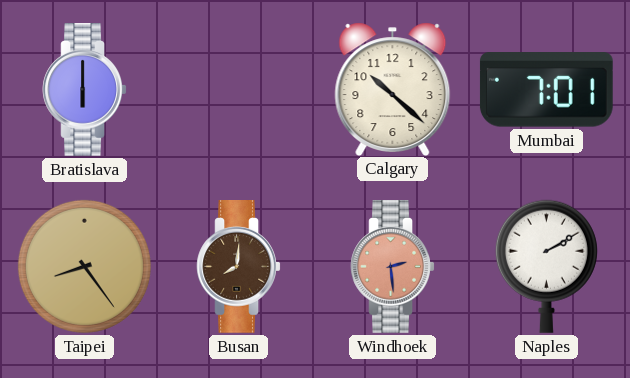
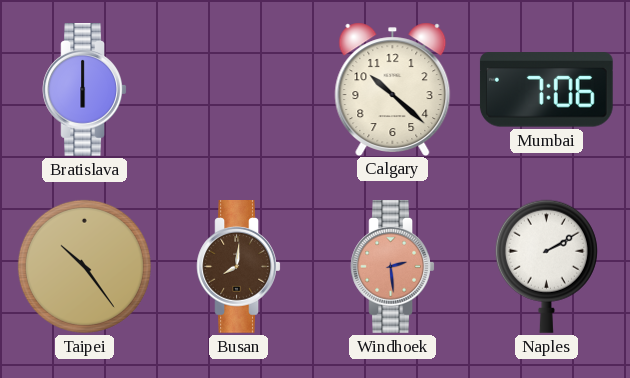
Mumbai: 7:01 -> 7:06
Taipei: 8:24 -> 10:24
